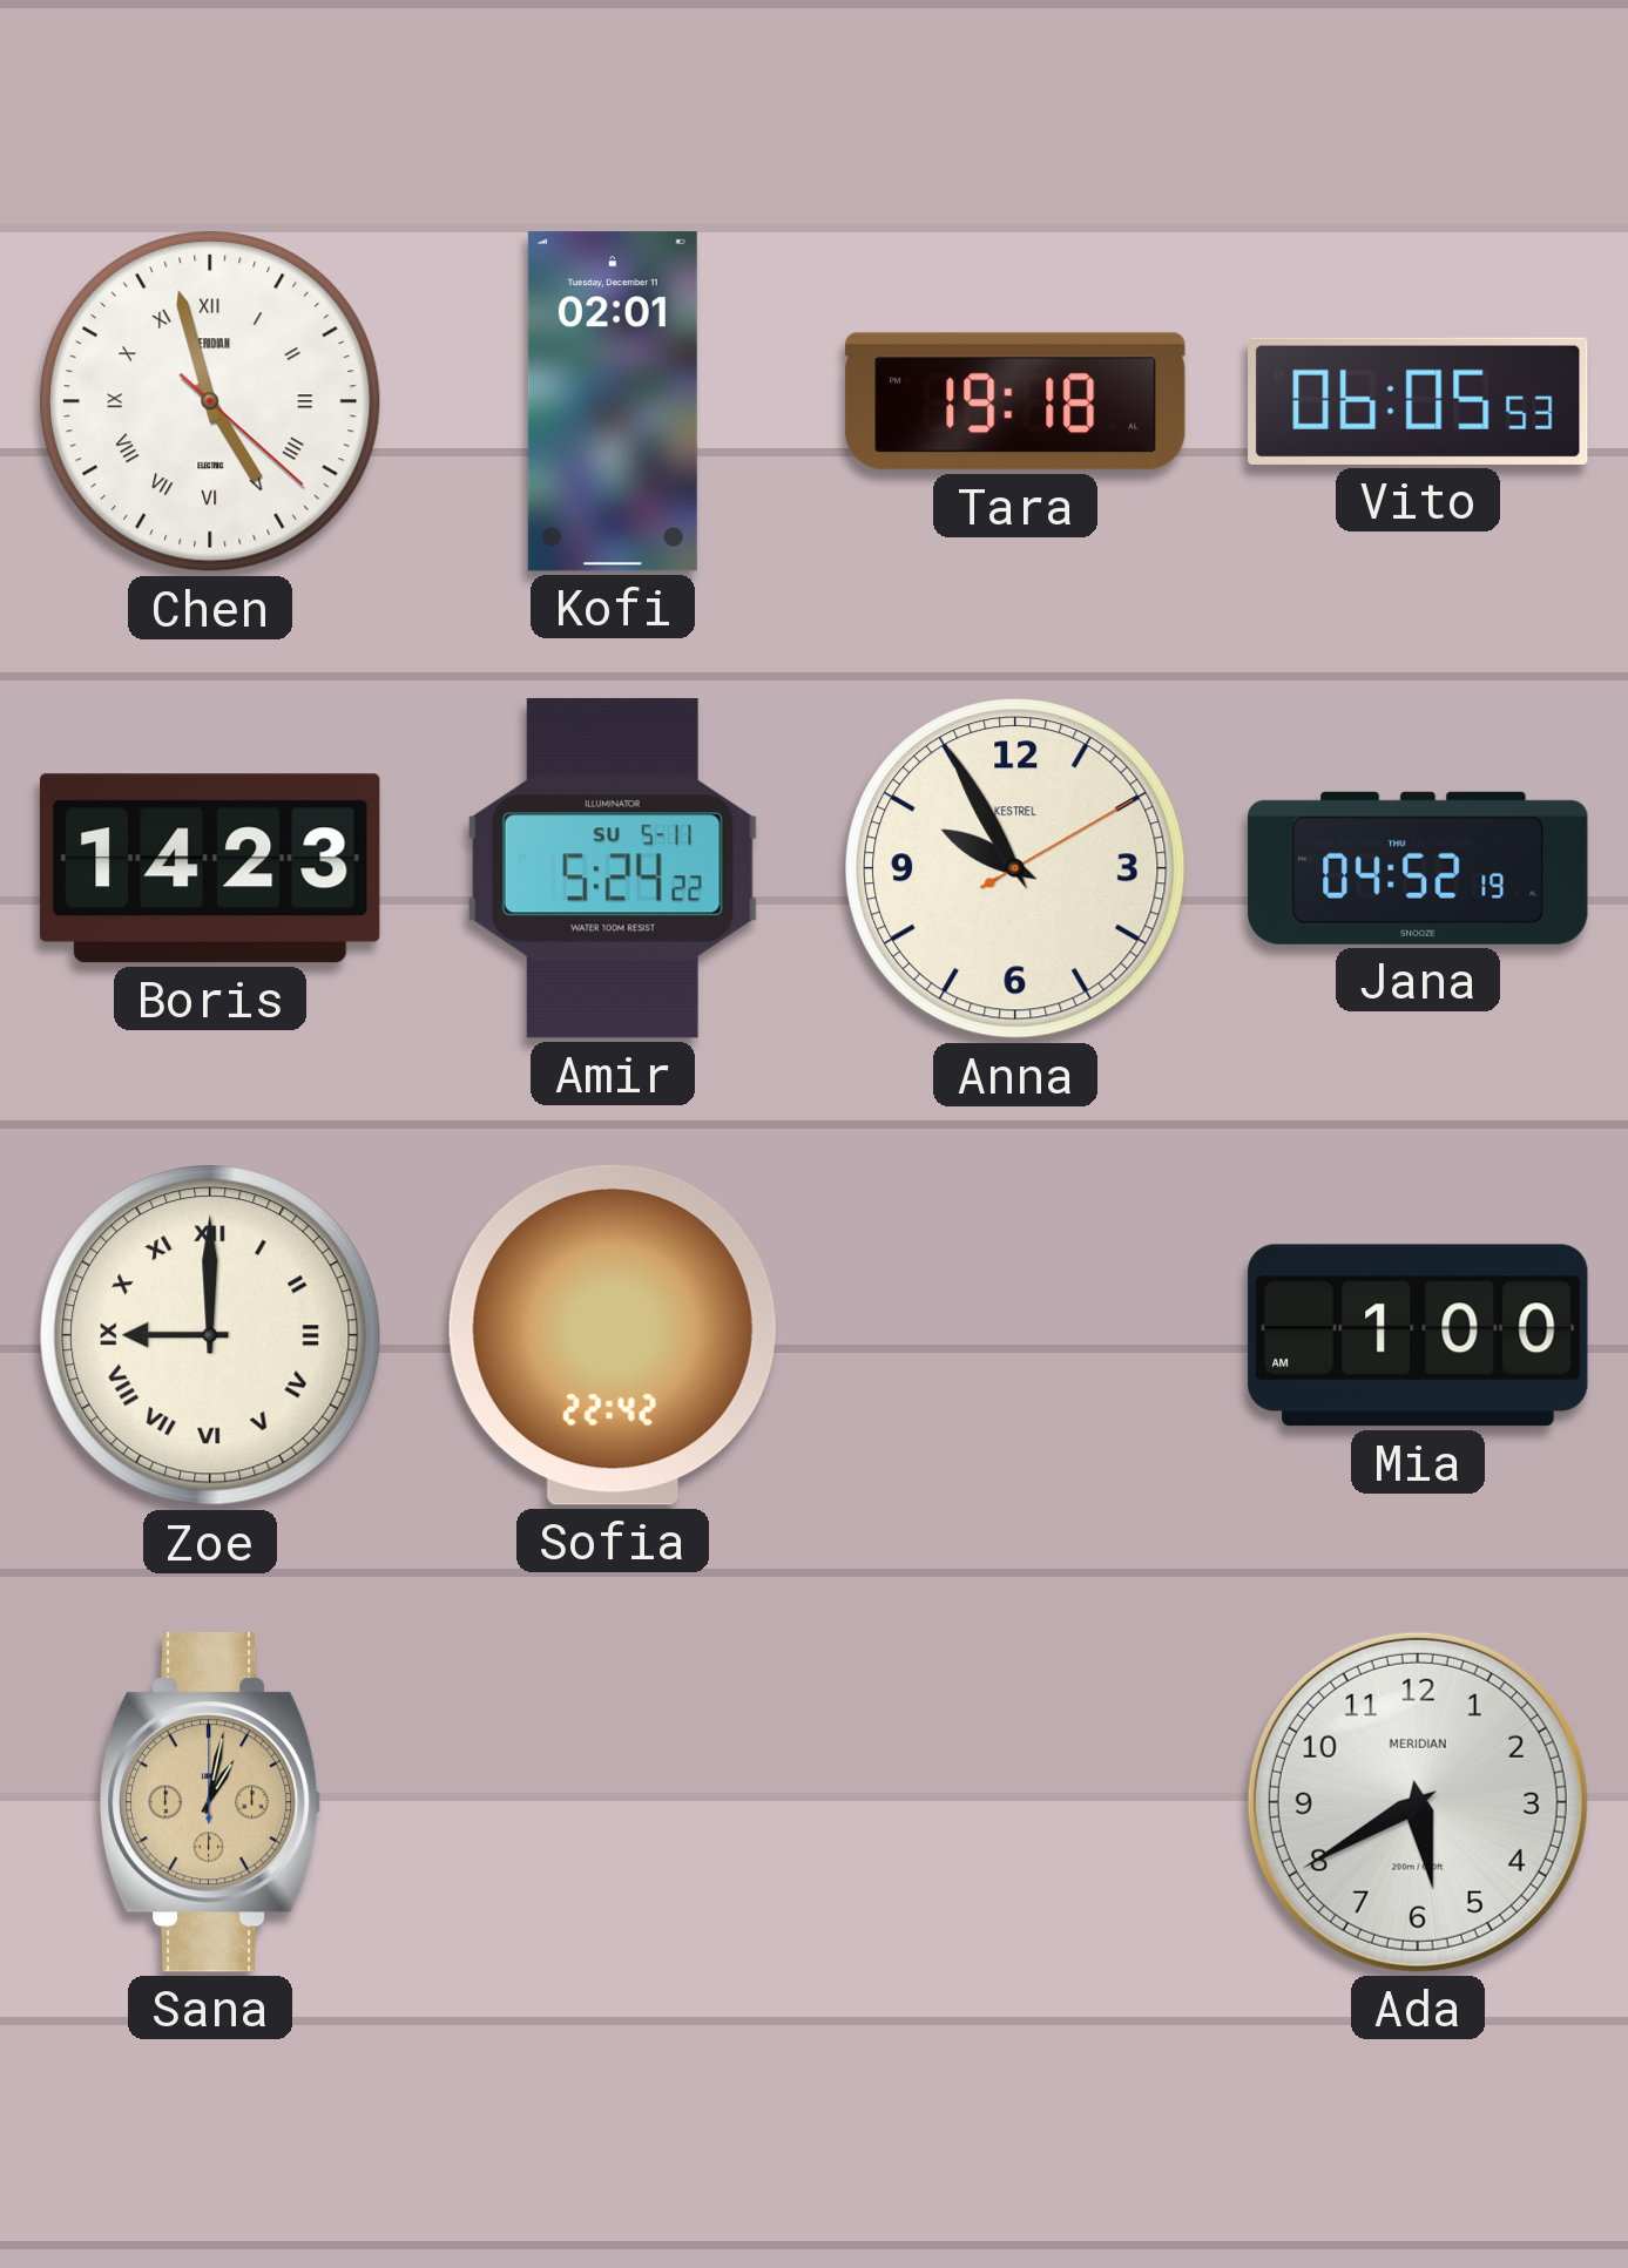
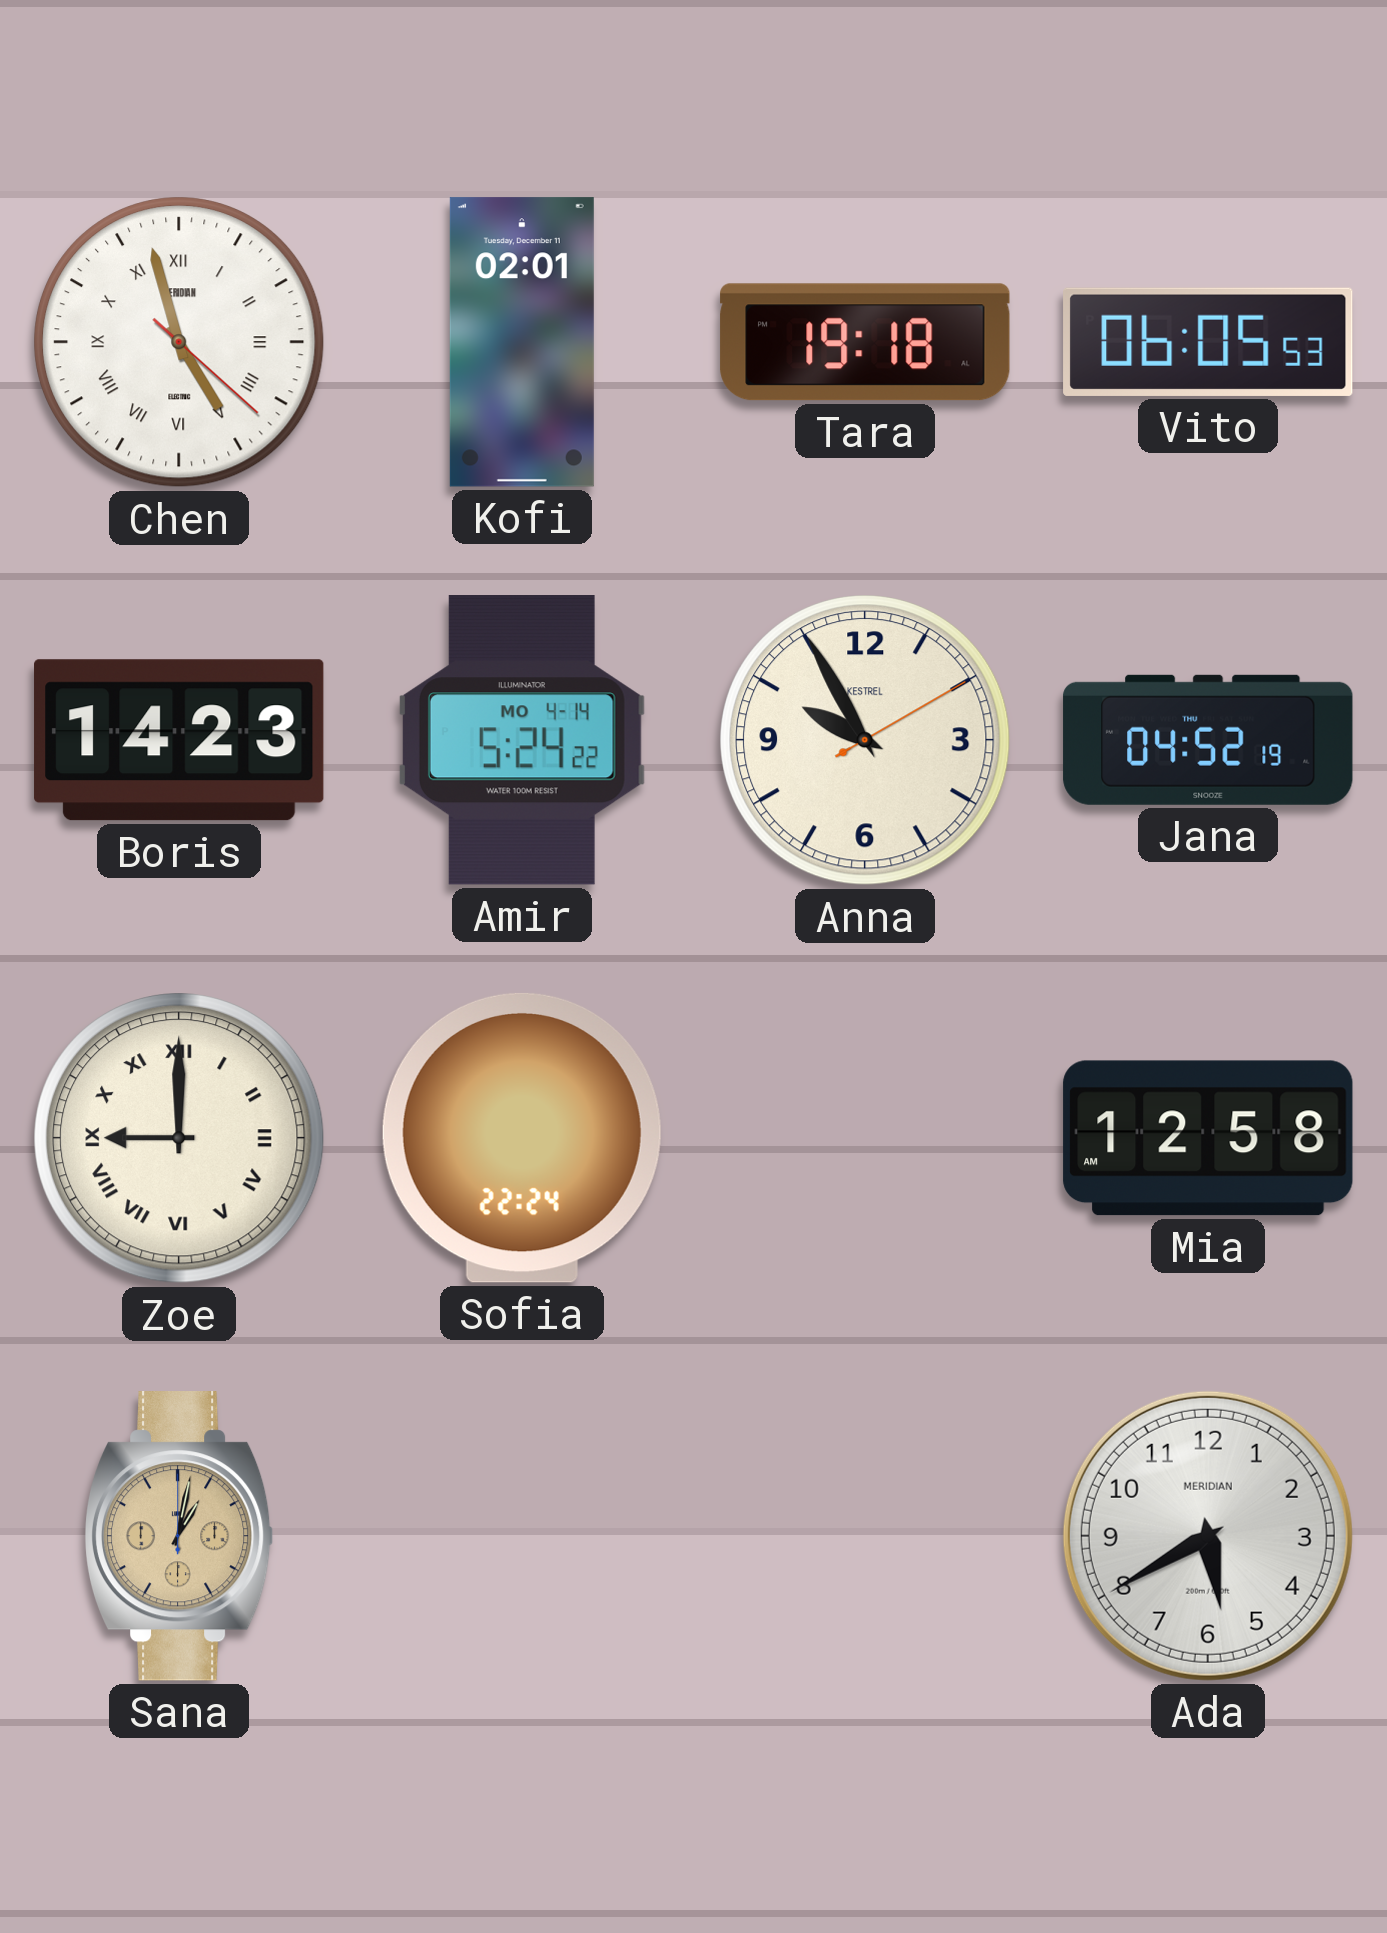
Amir date: SU 5-11 -> MO 4-14
Sofia: 22:42 -> 22:24
Mia: 1:00 -> 12:58
